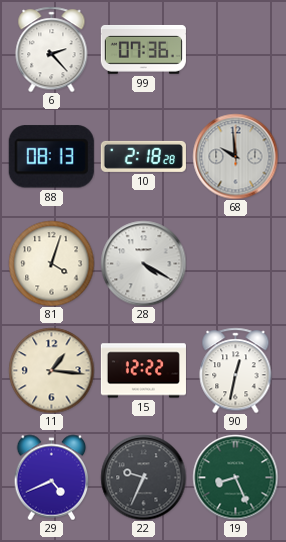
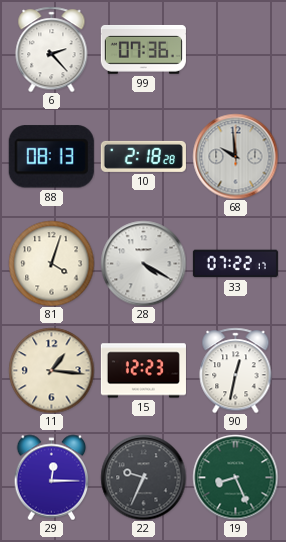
33: none -> 07:22
15: 12:22 -> 12:23
29: 4:41 -> 12:15
